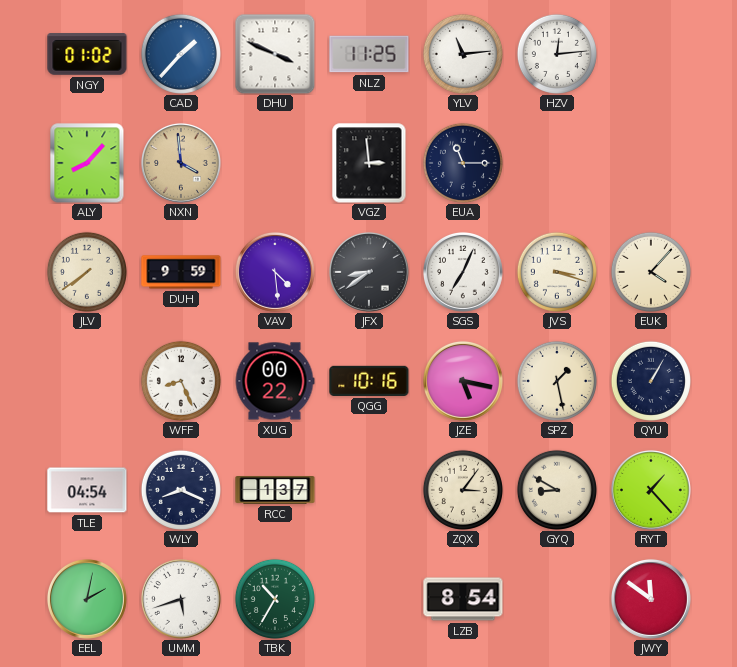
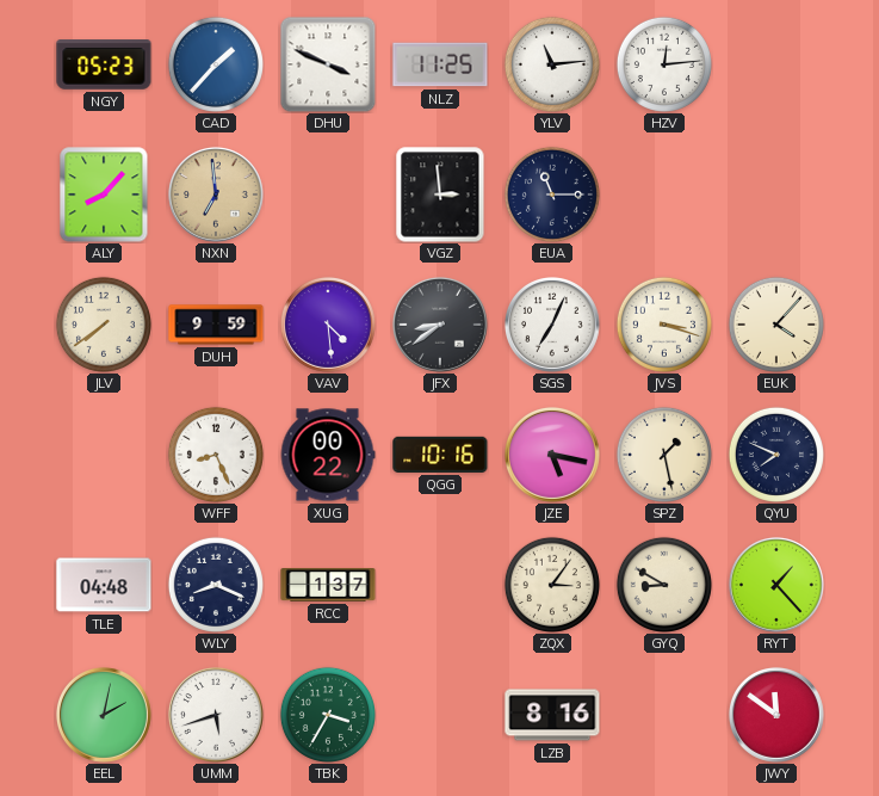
NGY: 01:02 -> 05:23
NXN: 3:59 -> 6:59
QYU: 1:05 -> 7:49
TLE: 04:54 -> 04:48
TBK: 10:35 -> 3:35
LZB: 8:54 -> 8:16
